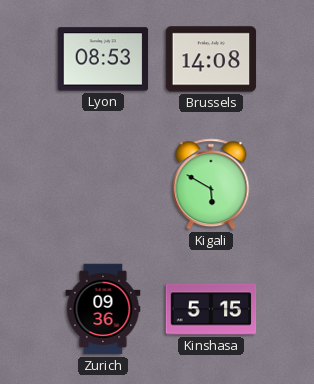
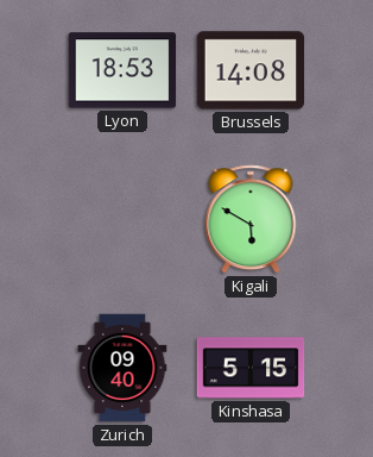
Lyon: 08:53 -> 18:53
Zurich: 09:36 -> 09:40
